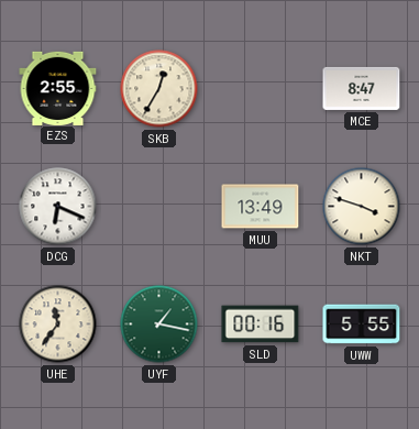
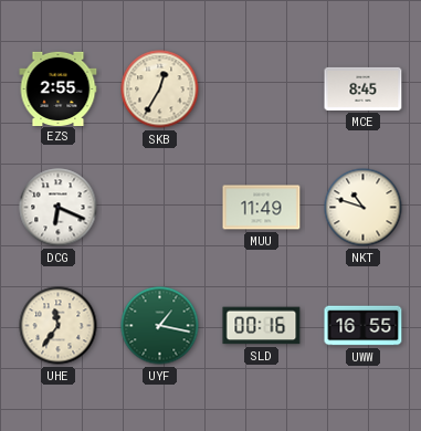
MCE: 8:47 -> 8:45
MUU: 13:49 -> 11:49
NKT: 3:48 -> 10:48
UWW: 5:55 -> 16:55
